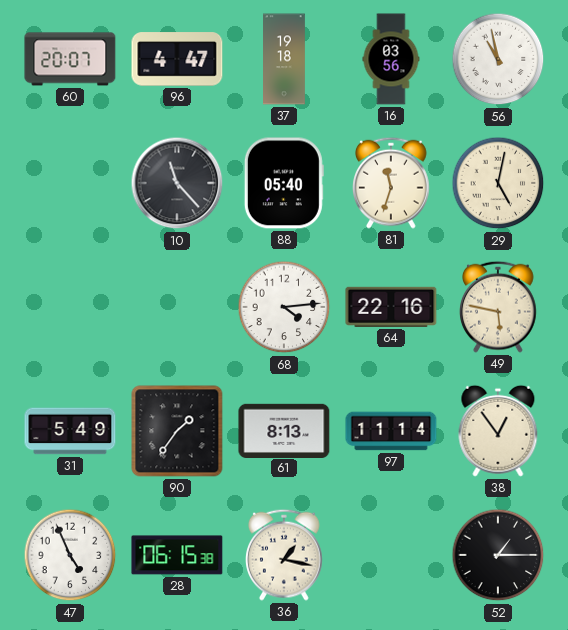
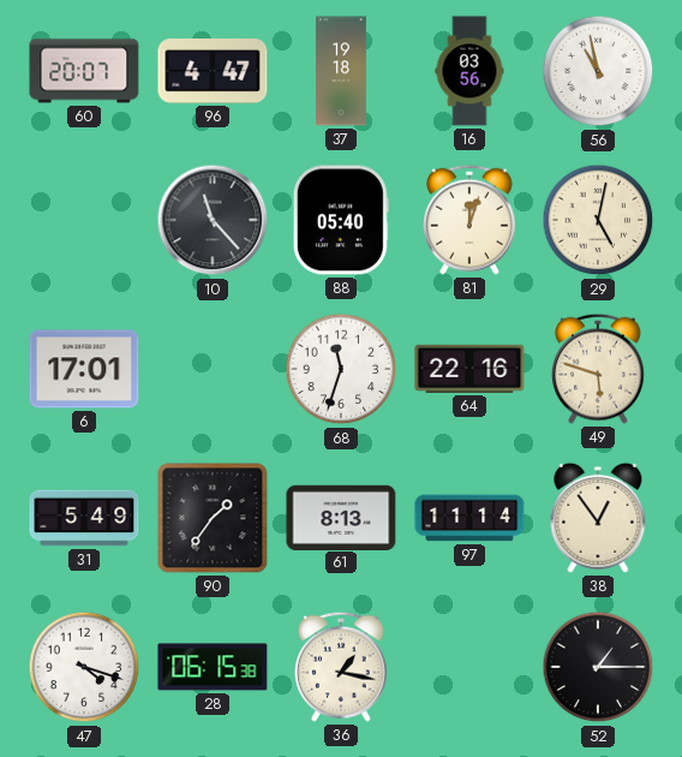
81: 11:33 -> 12:03
6: none -> 17:01
68: 4:14 -> 11:33
49: 5:47 -> 5:48
47: 4:56 -> 4:18
